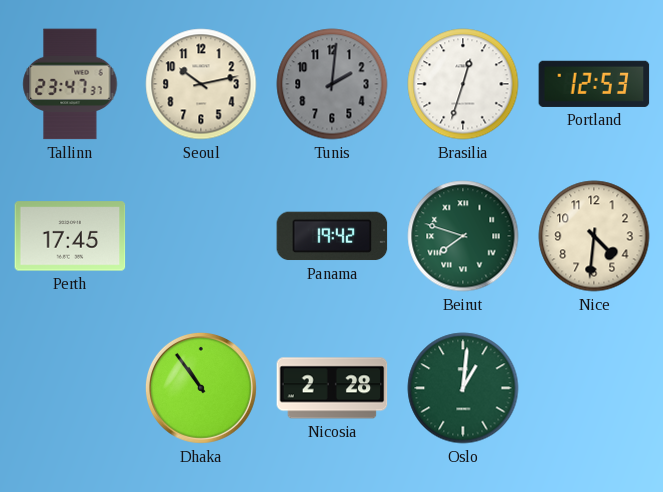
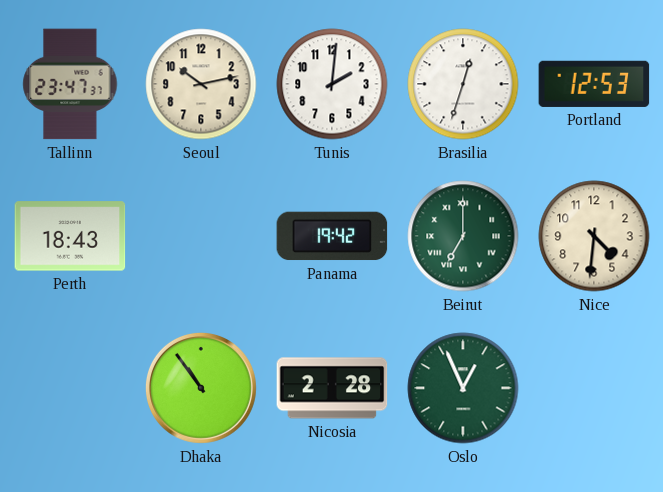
Tunis dial: grey -> white
Perth: 17:45 -> 18:43
Beirut: 7:48 -> 7:00
Oslo: 1:01 -> 12:56
